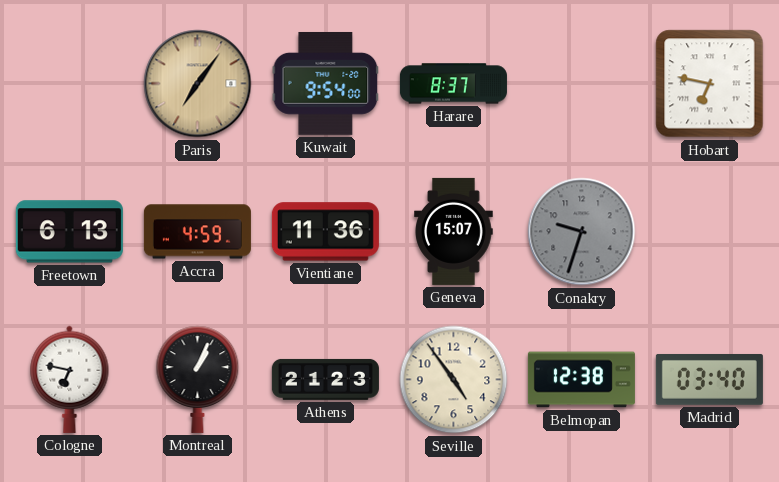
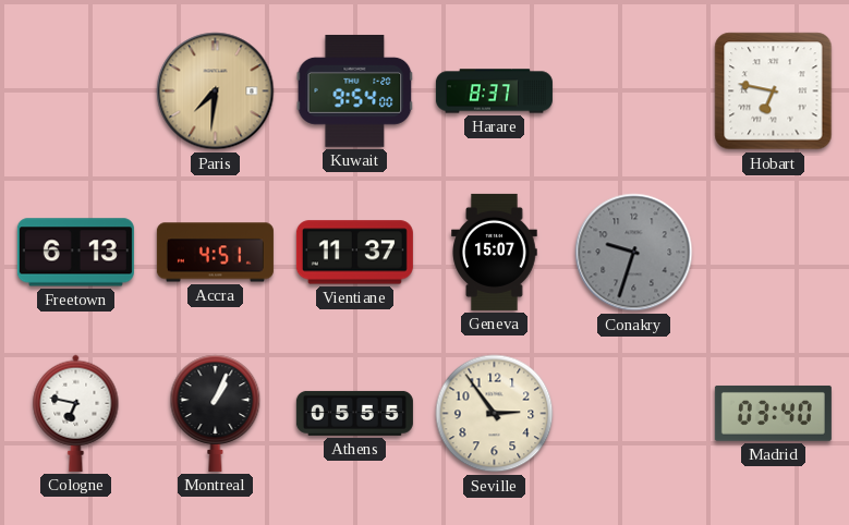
Paris: 7:06 -> 7:31
Accra: 4:59 -> 4:51
Vientiane: 11:36 -> 11:37
Athens: 21:23 -> 05:55
Seville: 4:54 -> 2:54
Belmopan: 12:38 -> none
